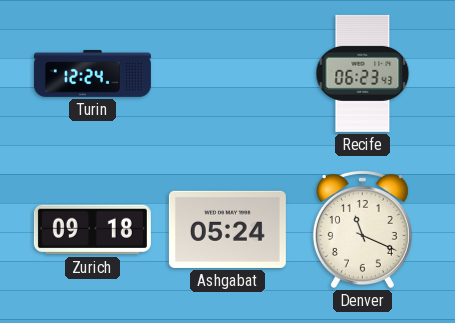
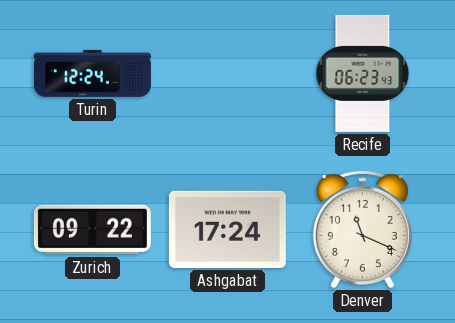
Zurich: 09:18 -> 09:22
Ashgabat: 05:24 -> 17:24
